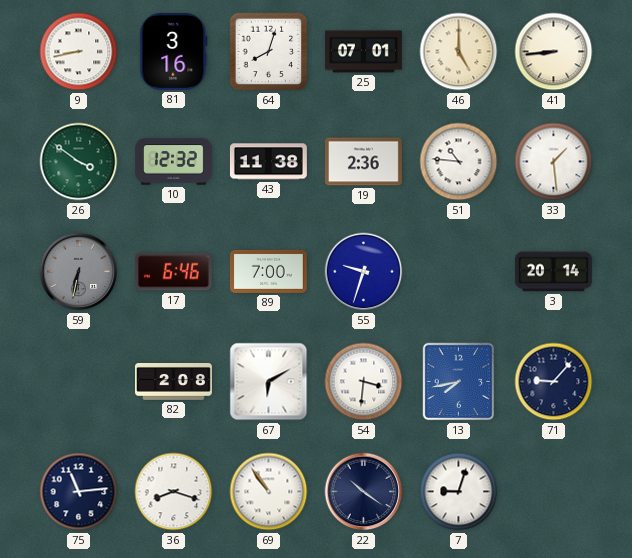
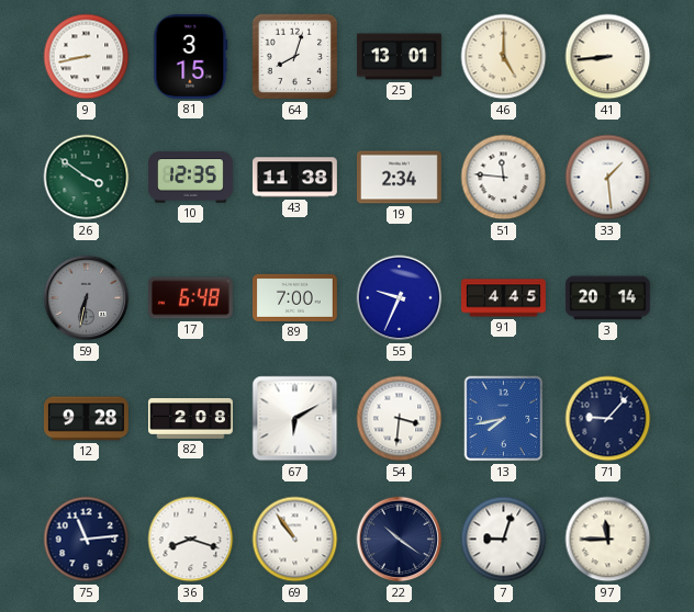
81: 3:16 -> 3:15
25: 07:01 -> 13:01
10: 12:32 -> 12:35
19: 2:36 -> 2:34
51: 10:46 -> 11:46
17: 6:46 -> 6:48
55: 9:33 -> 9:34
91: none -> 4:45
12: none -> 9:28
97: none -> 11:45
